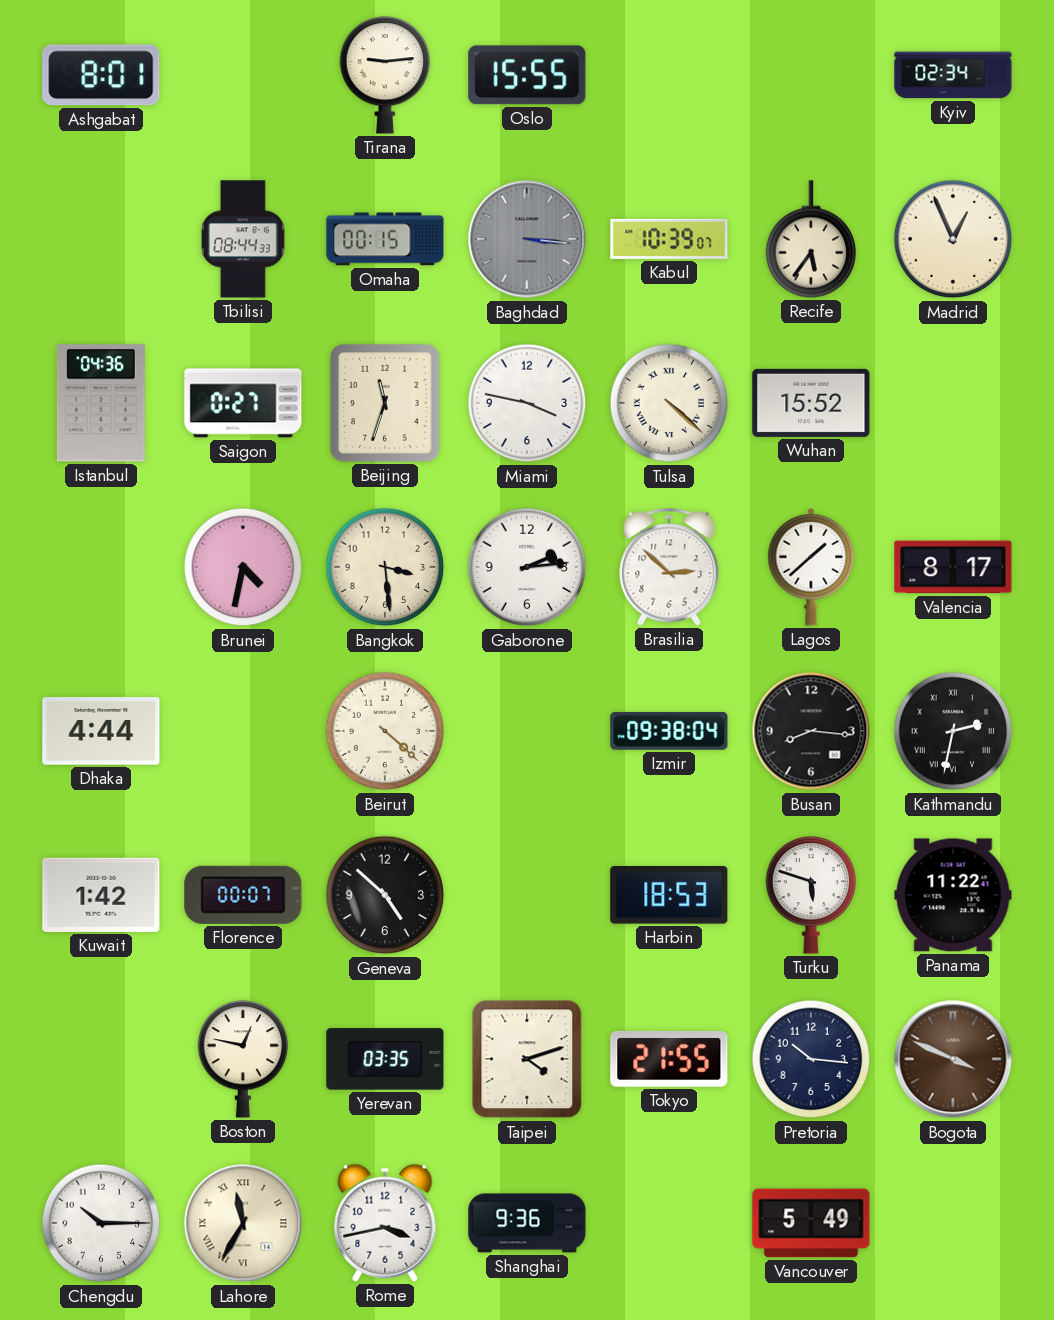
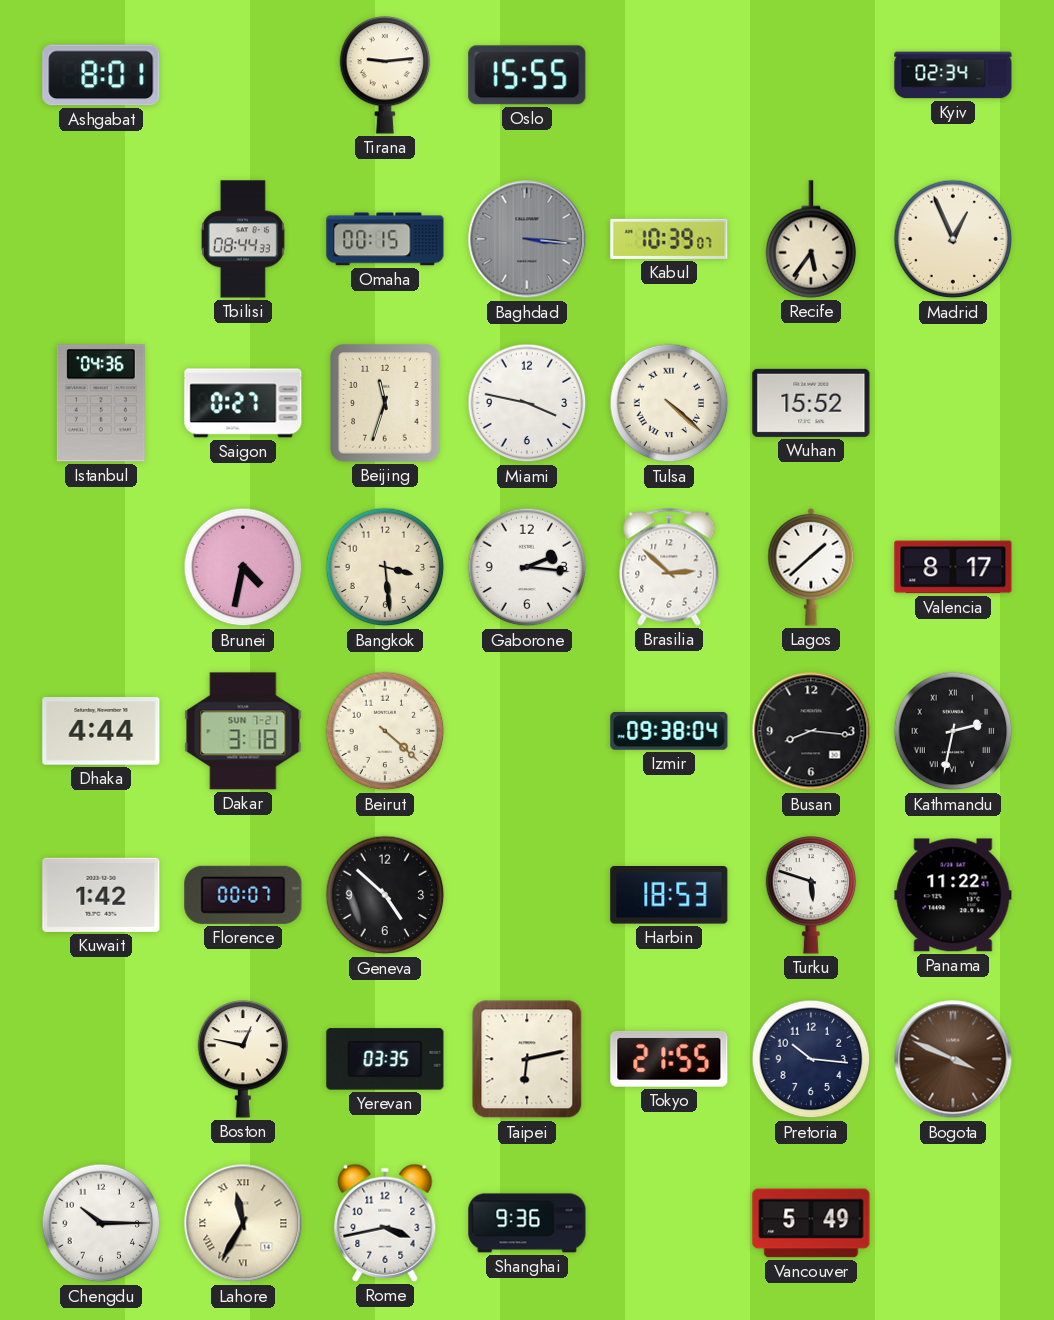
Gaborone: 2:14 -> 2:16
Dakar: none -> 3:18
Taipei: 4:12 -> 6:13
